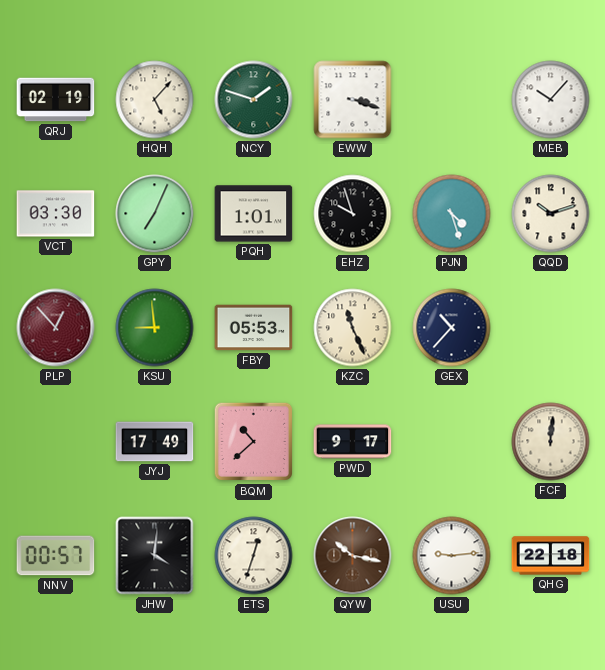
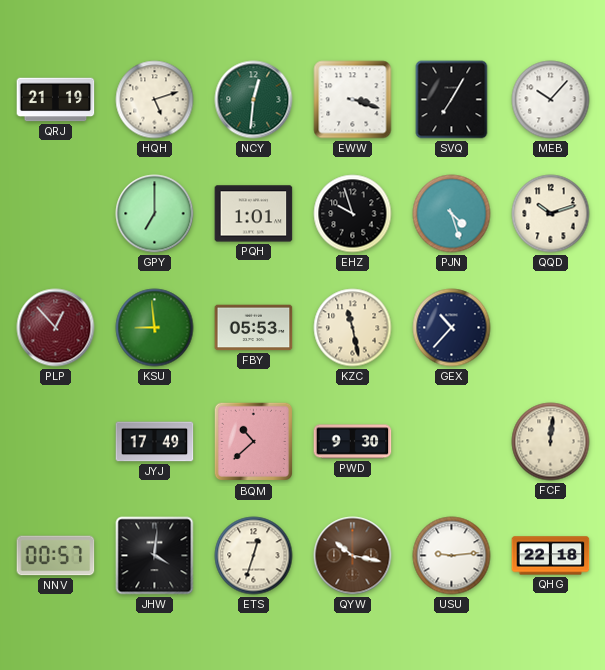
QRJ: 02:19 -> 21:19
HQH: 5:07 -> 5:12
NCY: 1:48 -> 12:31
SVQ: none -> 7:05
VCT: 03:30 -> none
GPY: 7:04 -> 7:00
KZC: 11:26 -> 11:28
PWD: 9:17 -> 9:30
